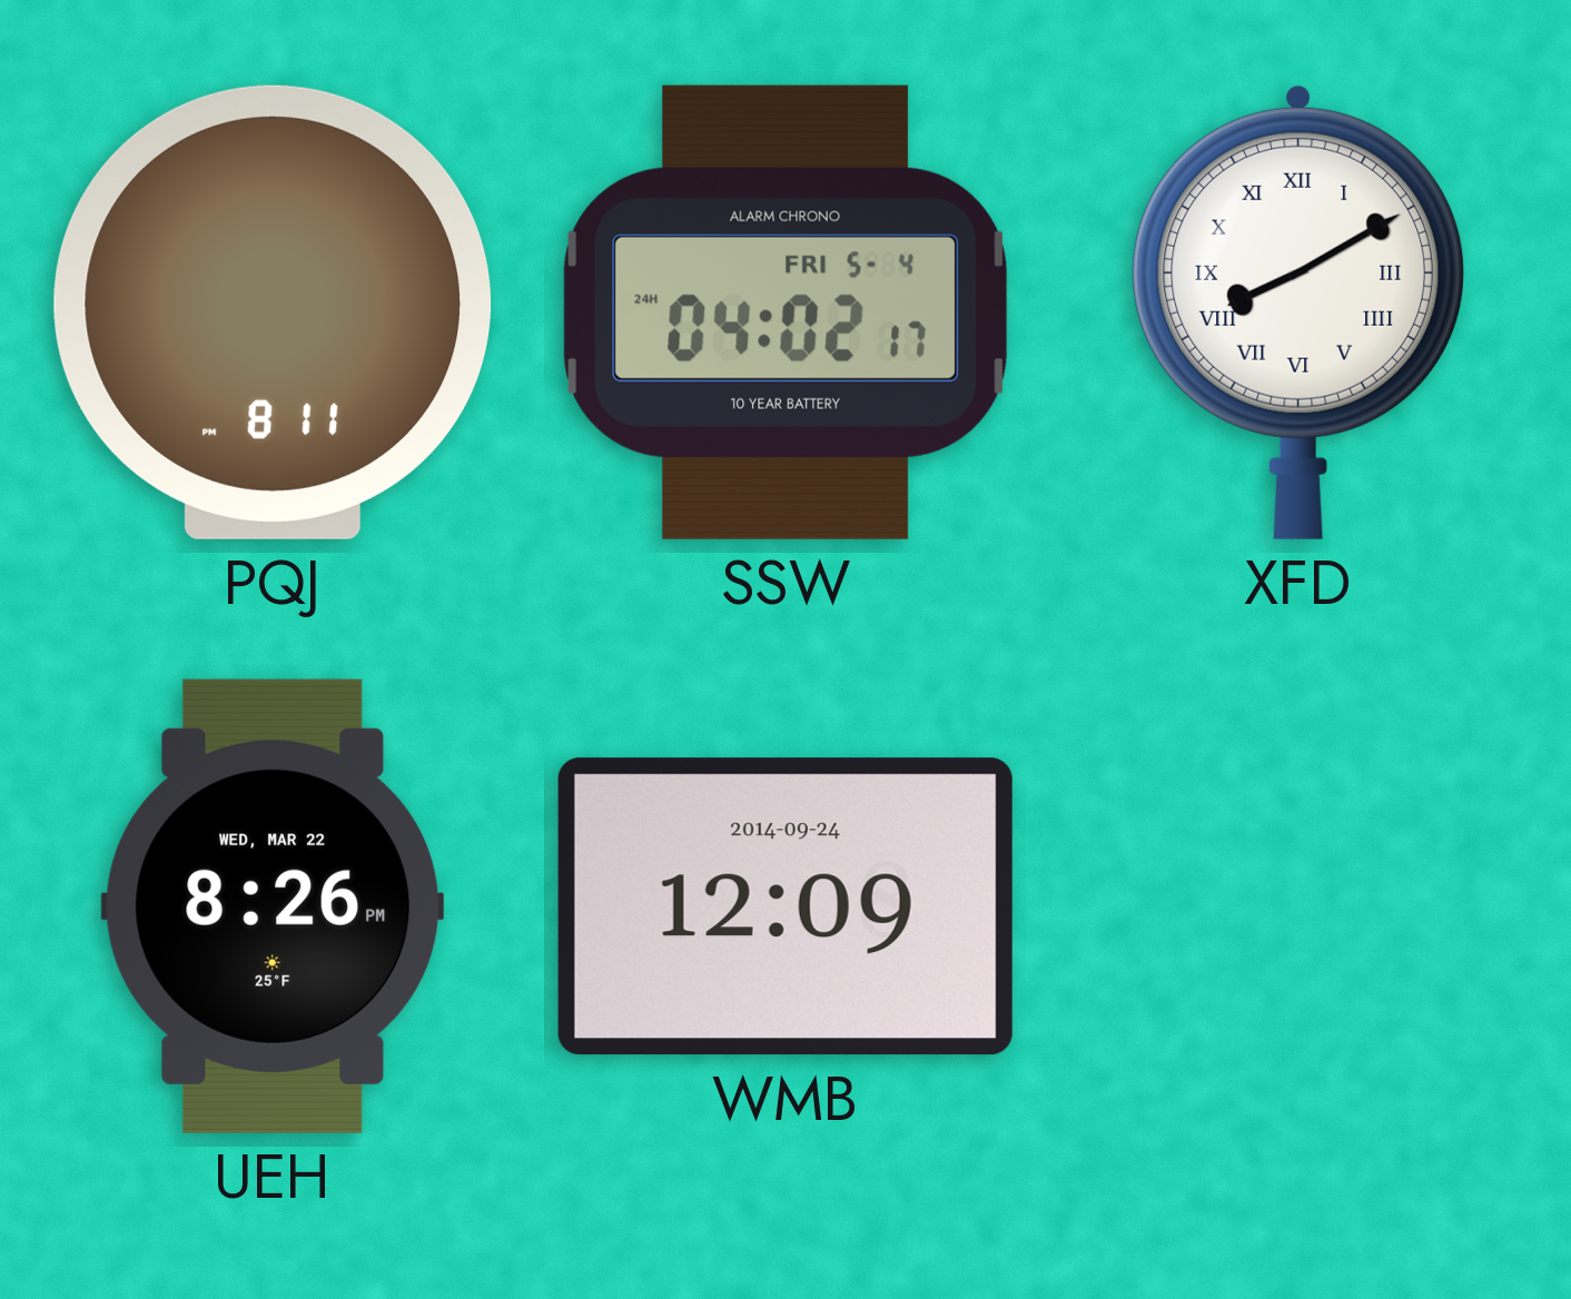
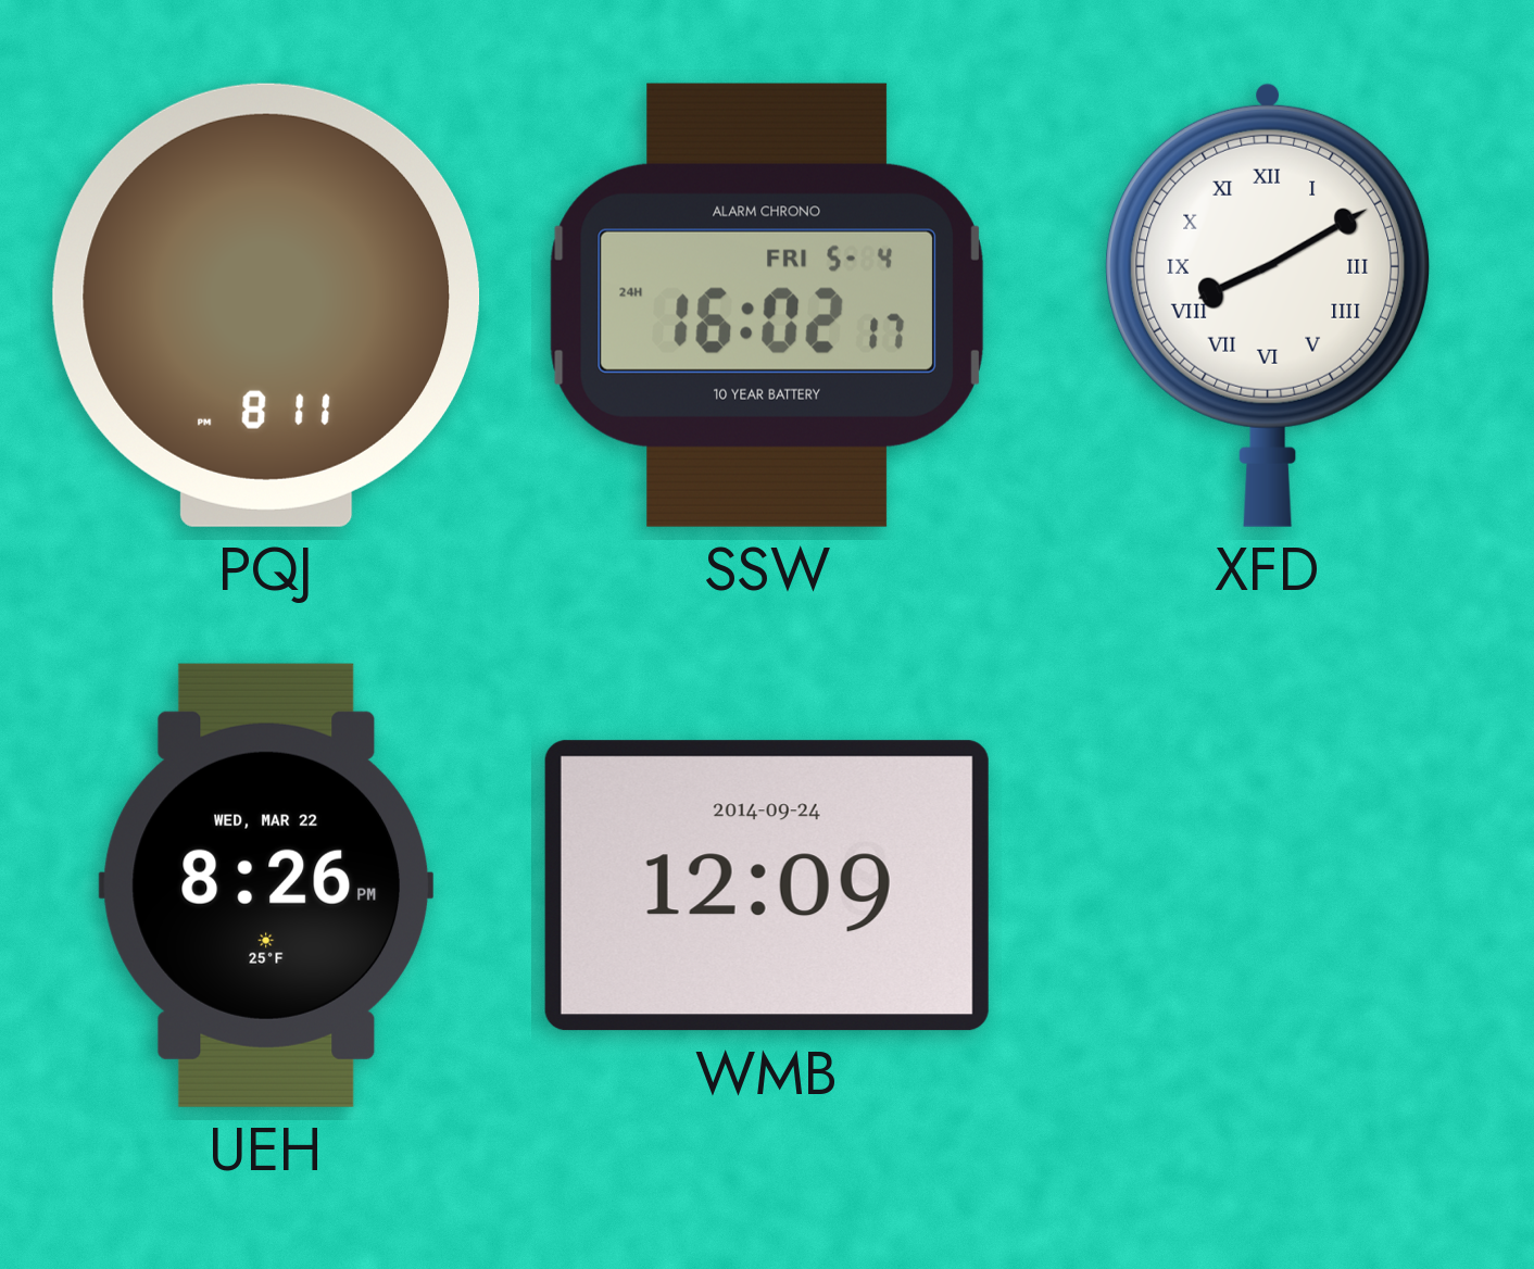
SSW: 04:02 -> 16:02
